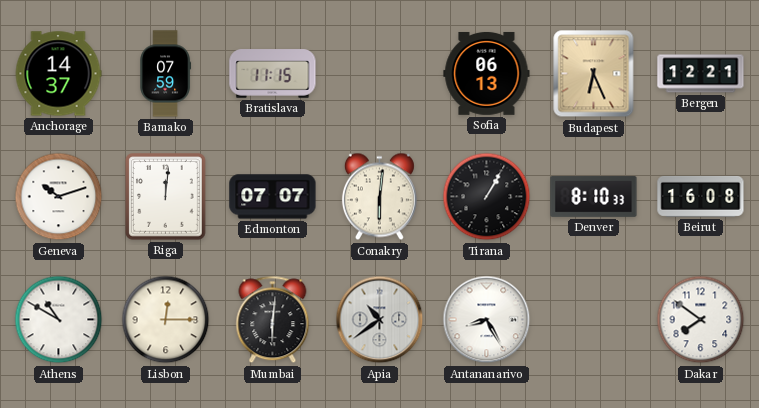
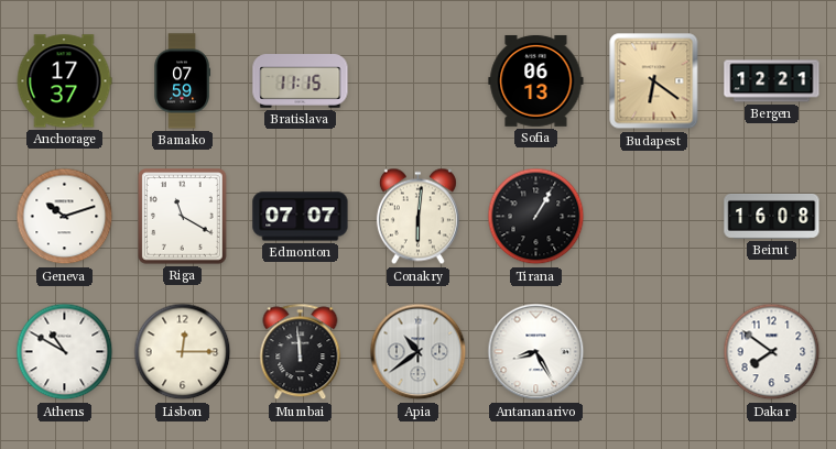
Anchorage: 14:37 -> 17:37
Budapest: 6:26 -> 6:21
Riga: 12:01 -> 11:20
Denver: 8:10 -> none
Mumbai: 6:01 -> 11:59
